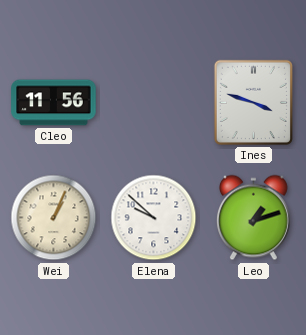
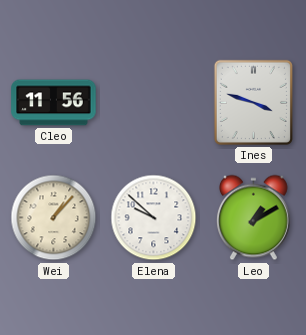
Wei: 1:04 -> 1:07
Leo: 1:12 -> 1:10
